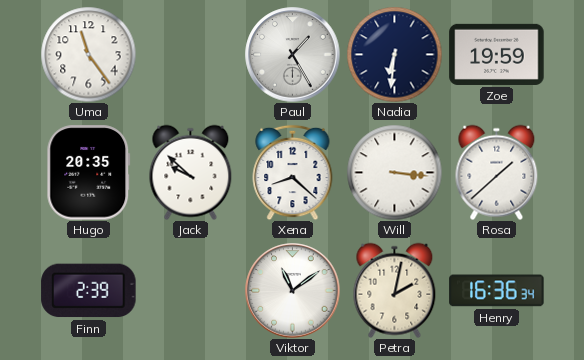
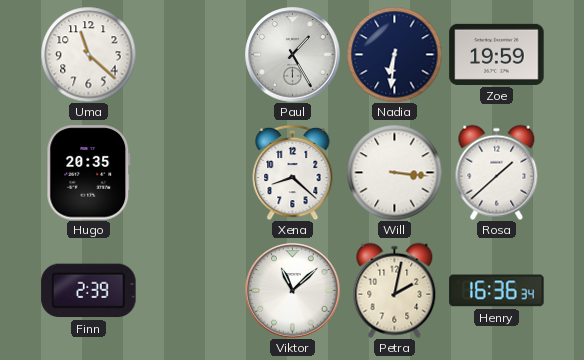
Uma: 11:24 -> 11:22
Jack: 9:52 -> none
Viktor: 11:09 -> 11:08
